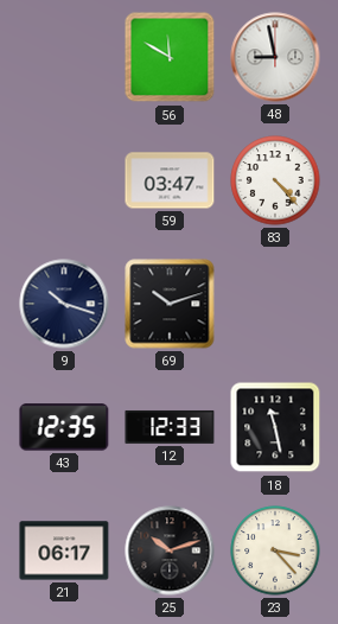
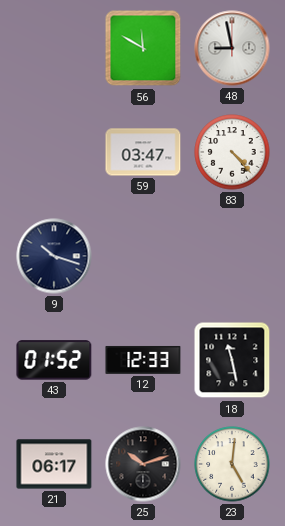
69: 10:12 -> none
43: 12:35 -> 01:52
23: 3:23 -> 5:01
